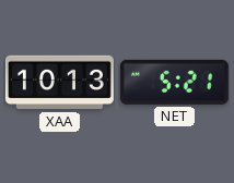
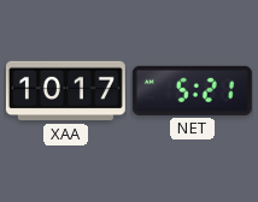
XAA: 10:13 -> 10:17
